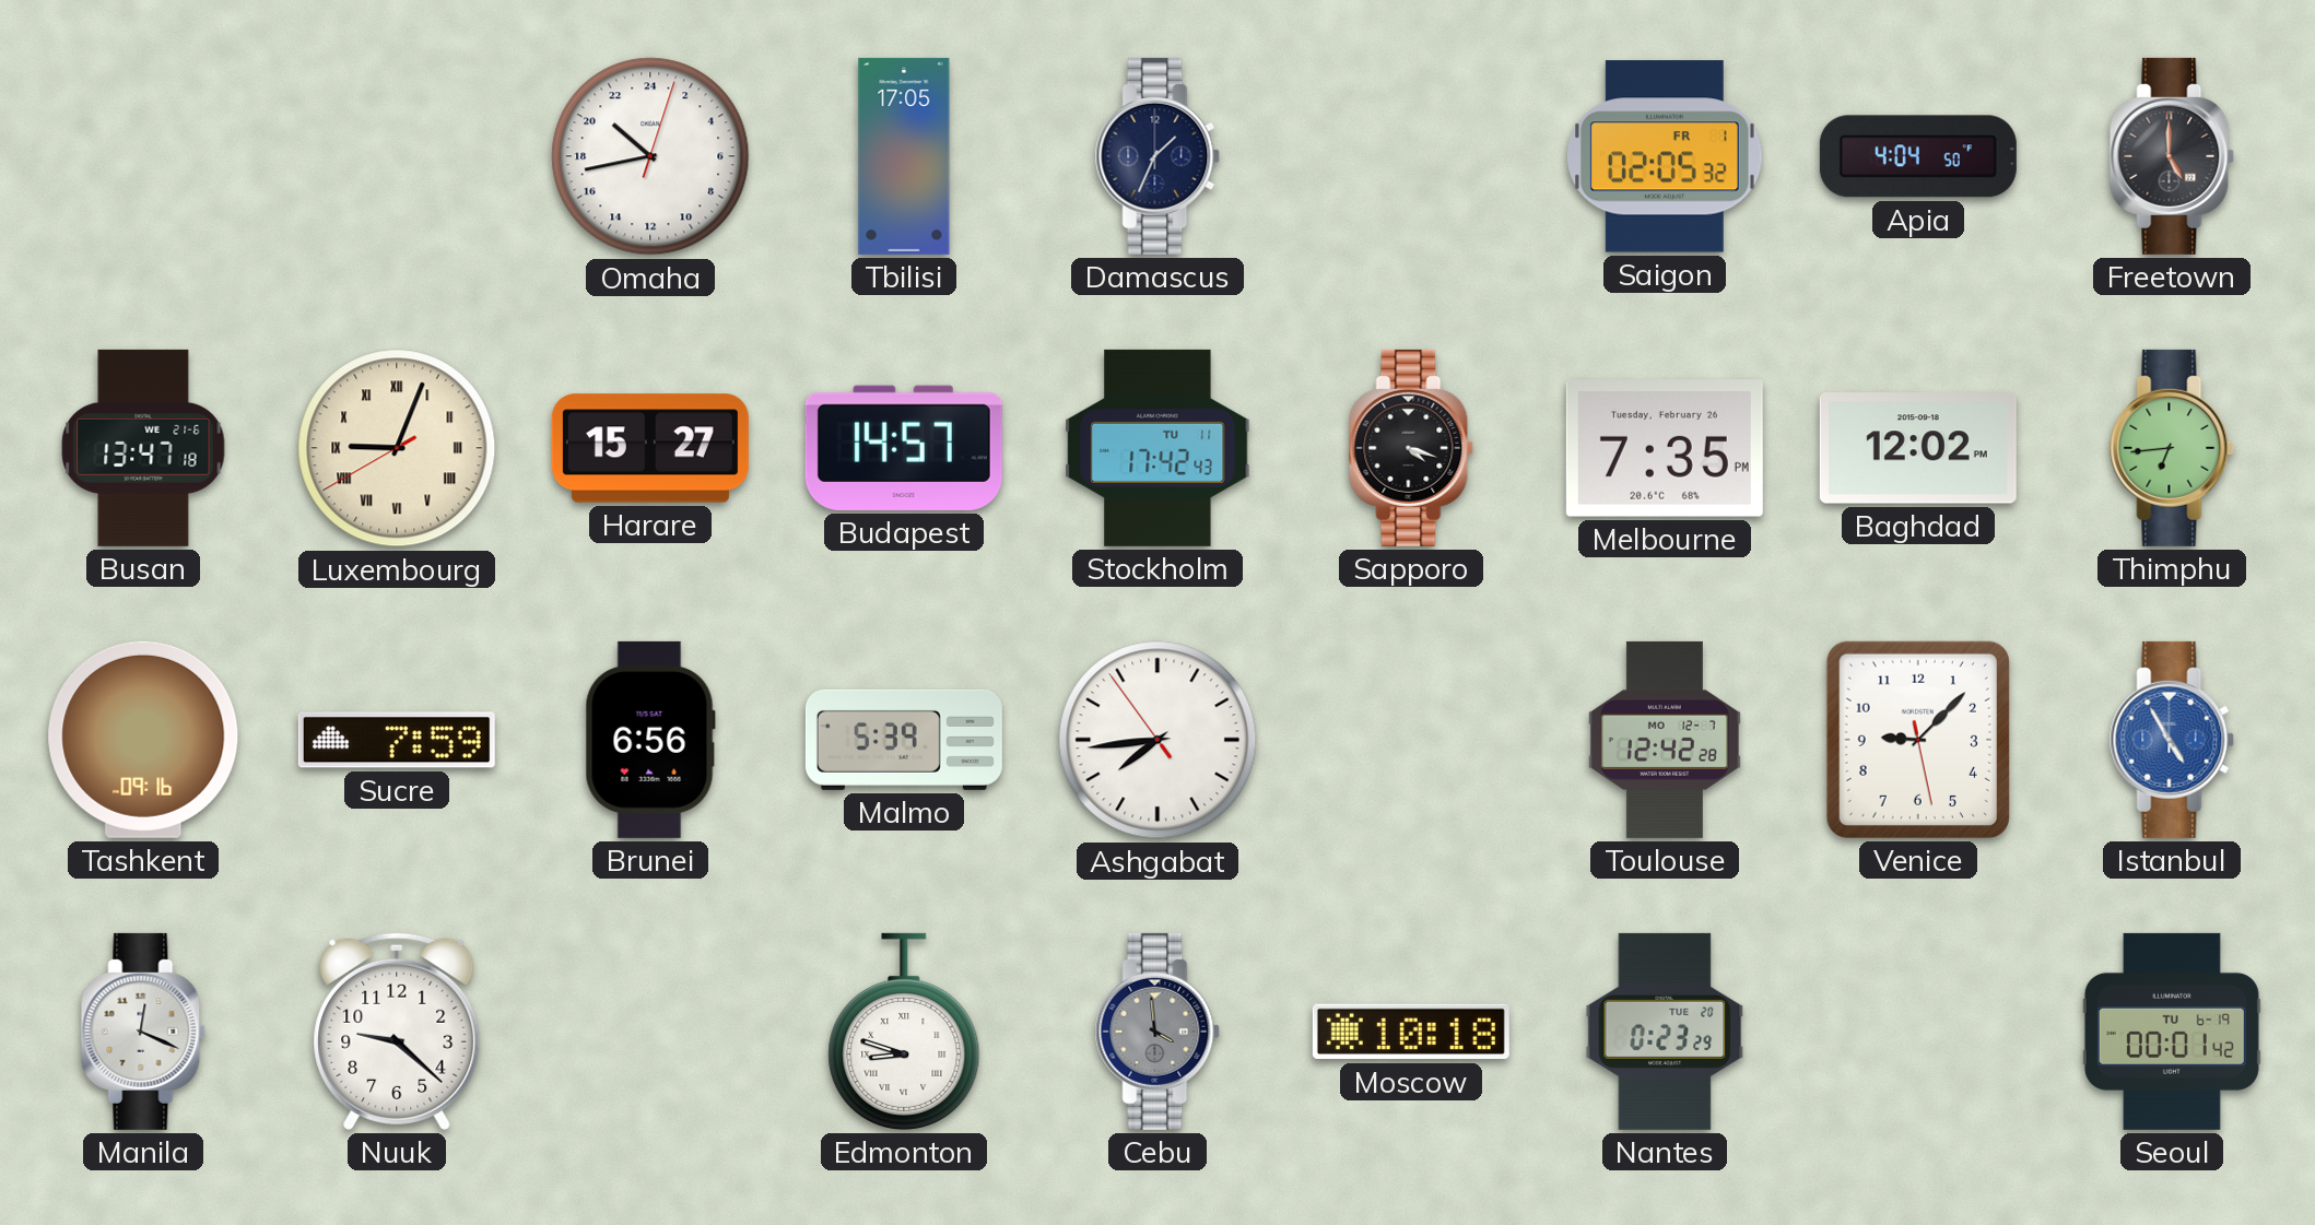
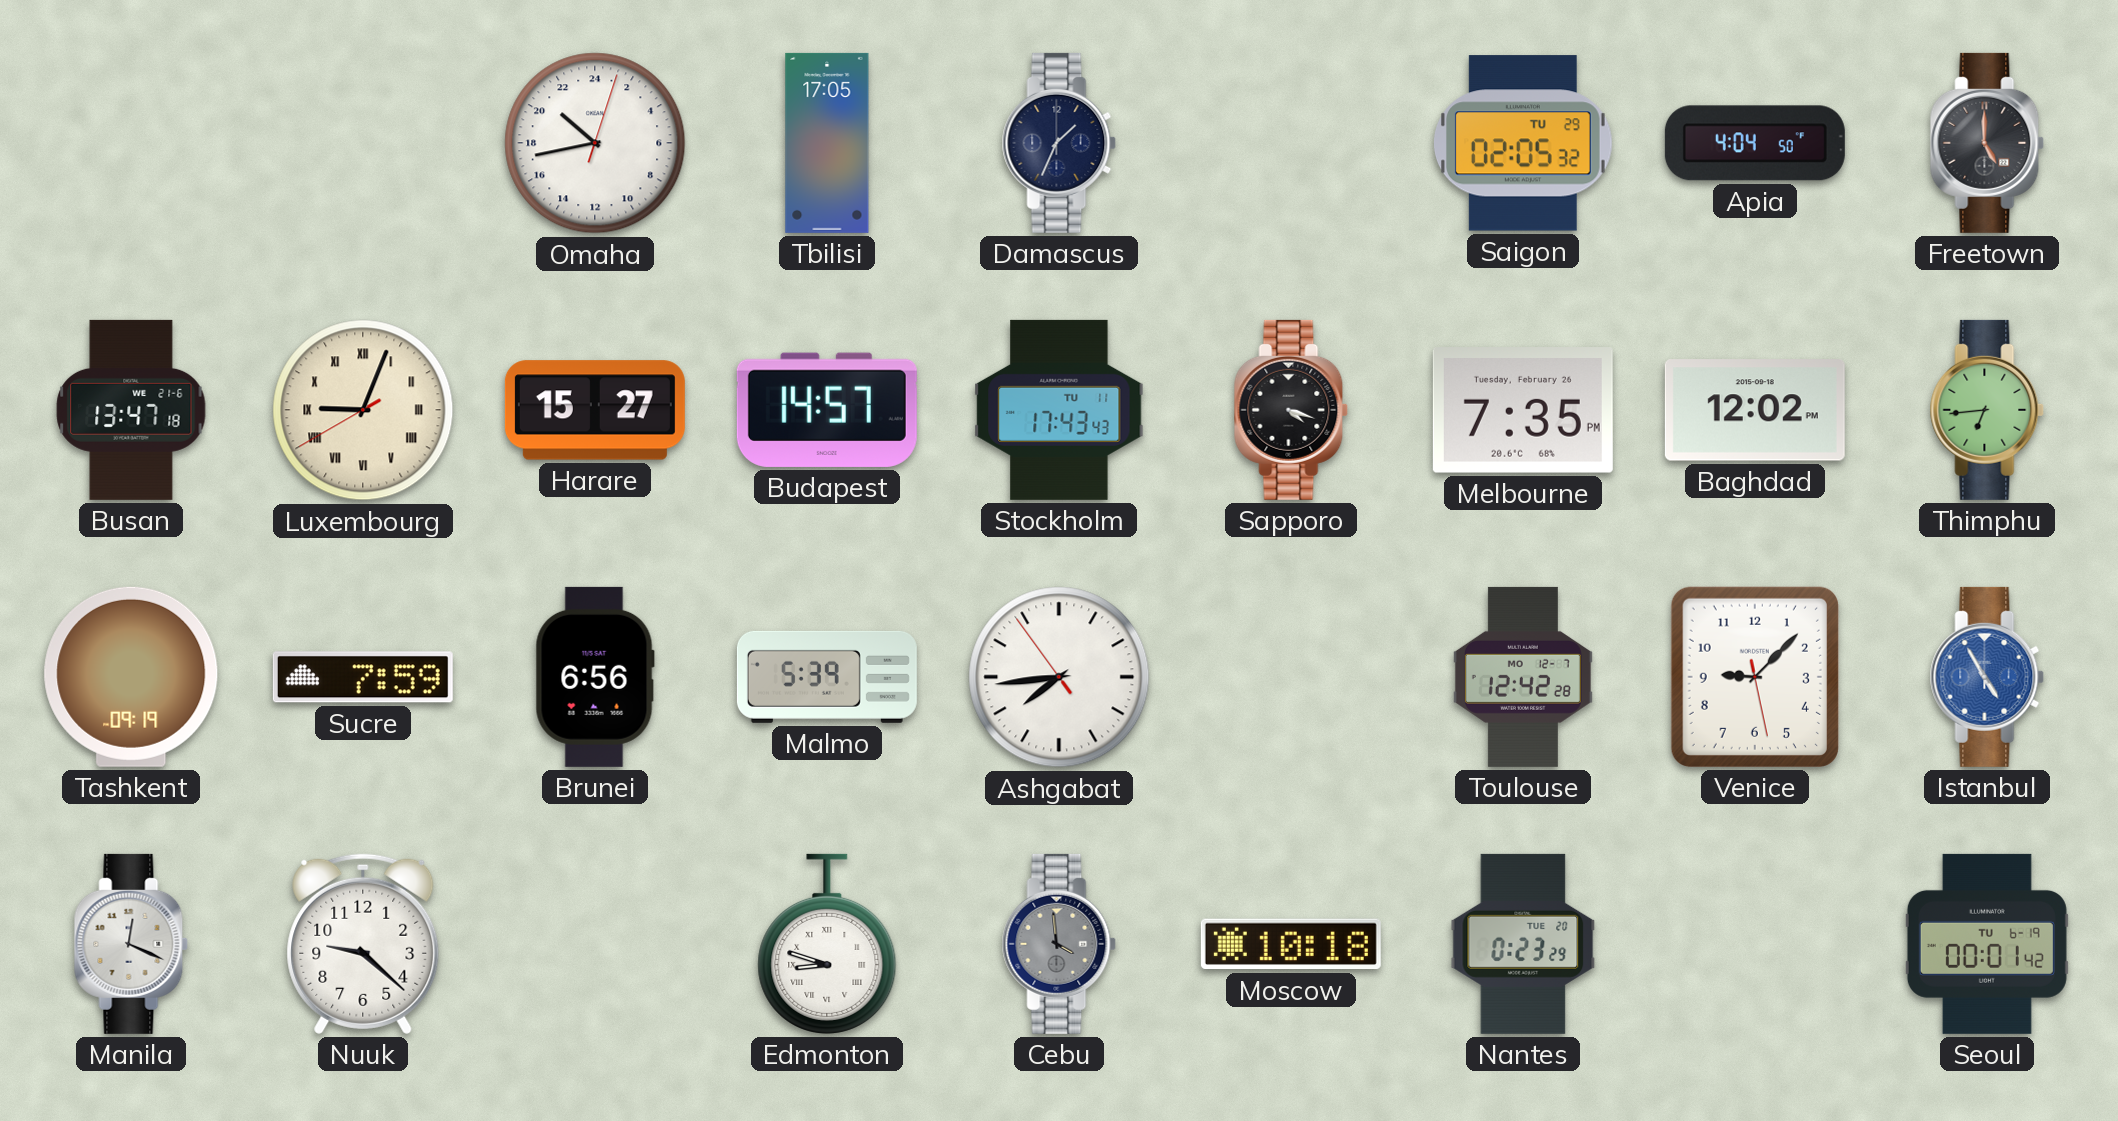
Saigon date: FR 1 -> TU 29
Stockholm: 17:42 -> 17:43
Tashkent: 09:16 -> 09:19
